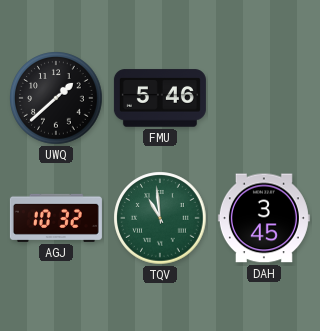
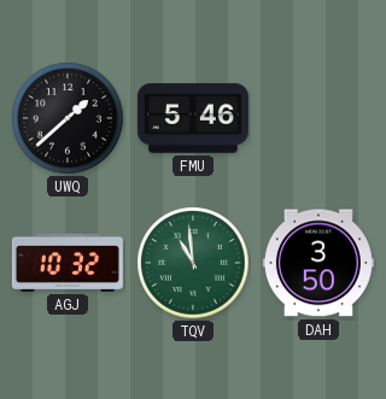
DAH: 3:45 -> 3:50
